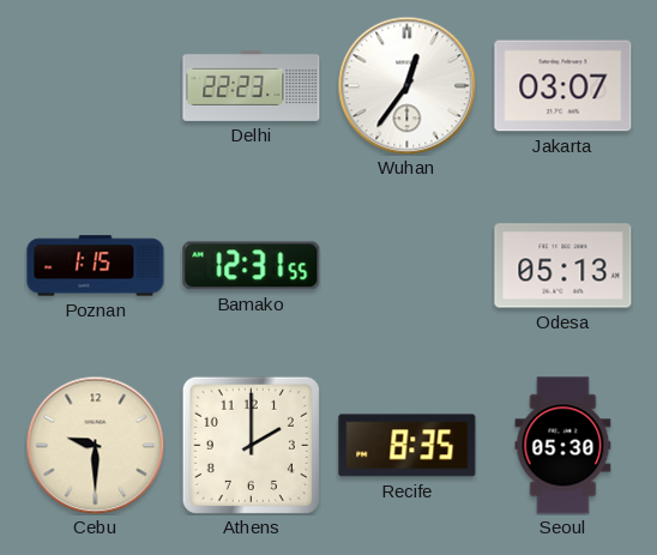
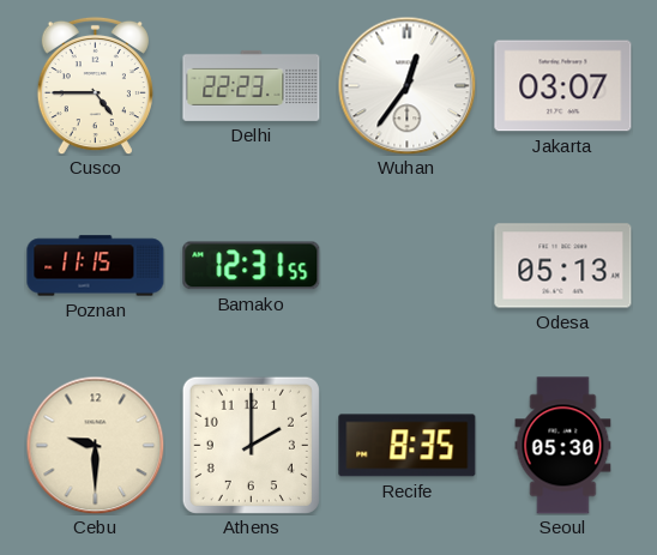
Cusco: none -> 4:45
Poznan: 1:15 -> 11:15
